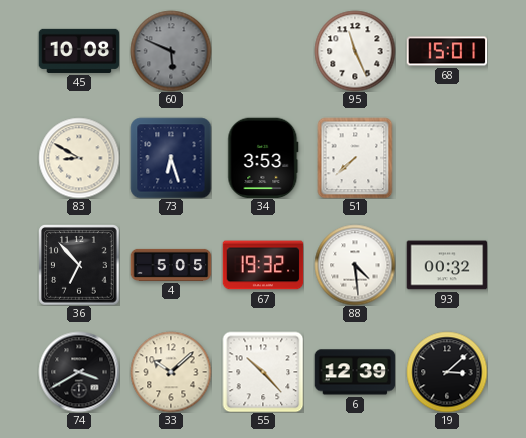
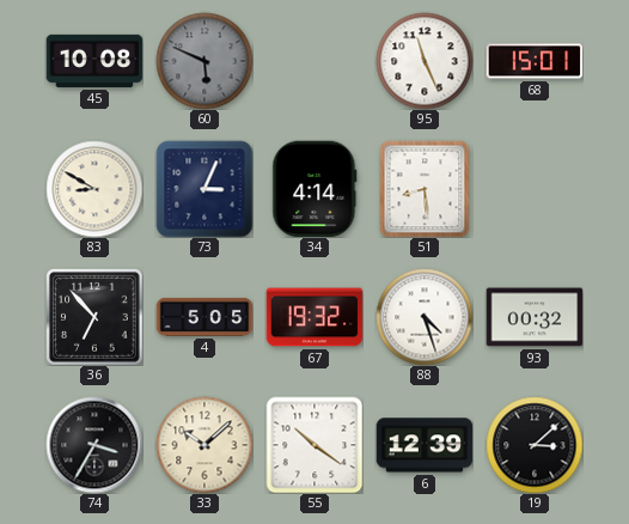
73: 6:27 -> 3:04
34: 3:53 -> 4:14
51: 7:38 -> 8:29
88: 4:29 -> 4:27
74: 3:40 -> 3:35
55: 10:23 -> 10:21
